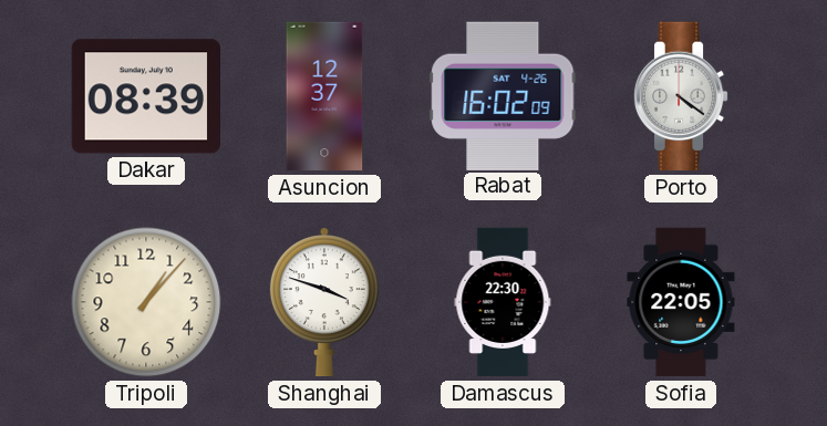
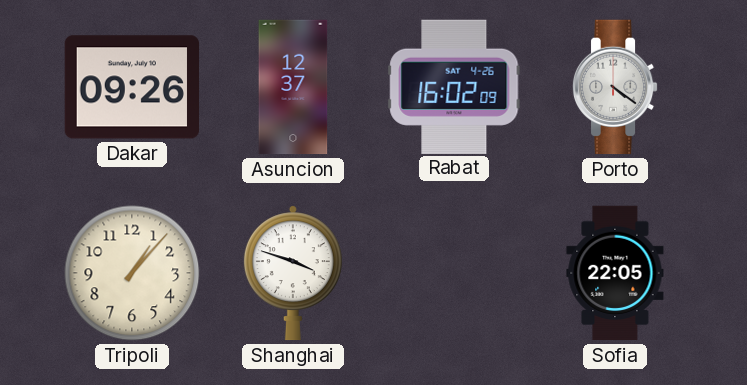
Dakar: 08:39 -> 09:26
Damascus: 22:30 -> none
